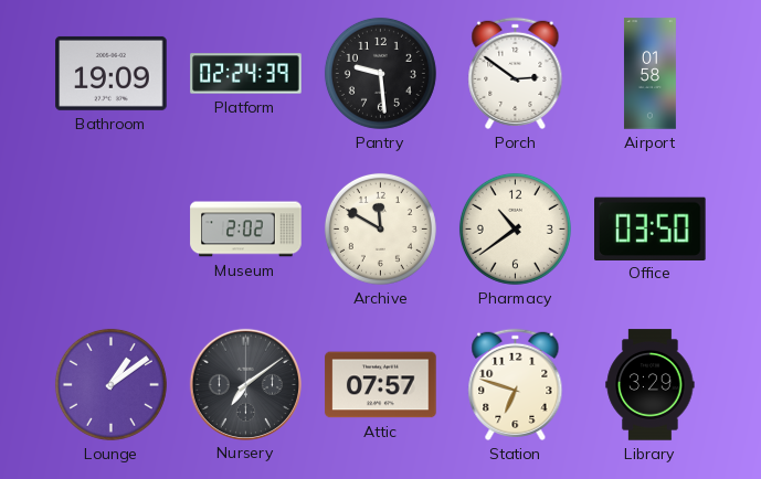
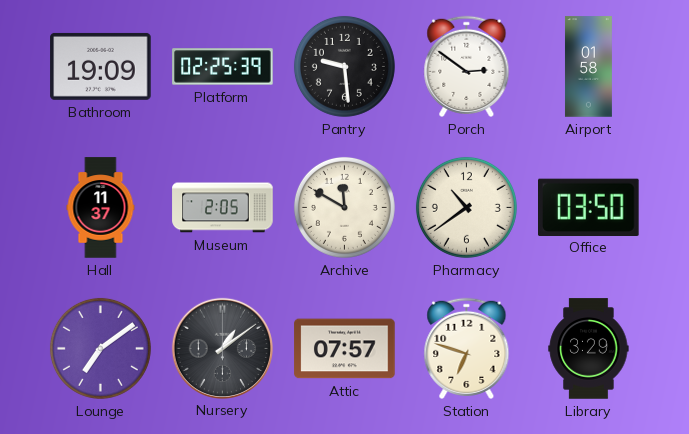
Platform: 02:24 -> 02:25
Hall: none -> 11:37
Museum: 2:02 -> 2:05
Lounge: 1:09 -> 7:09
Nursery: 7:09 -> 1:09
